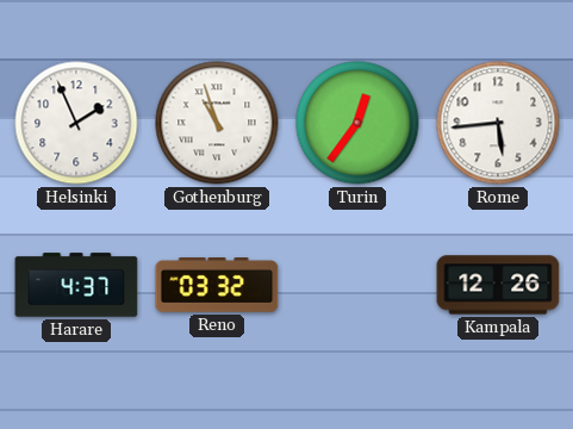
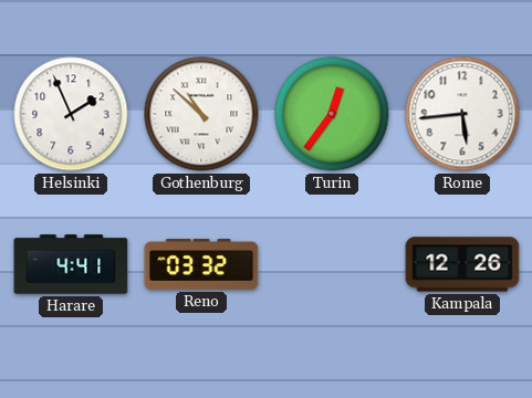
Gothenburg: 10:57 -> 10:52
Harare: 4:37 -> 4:41
